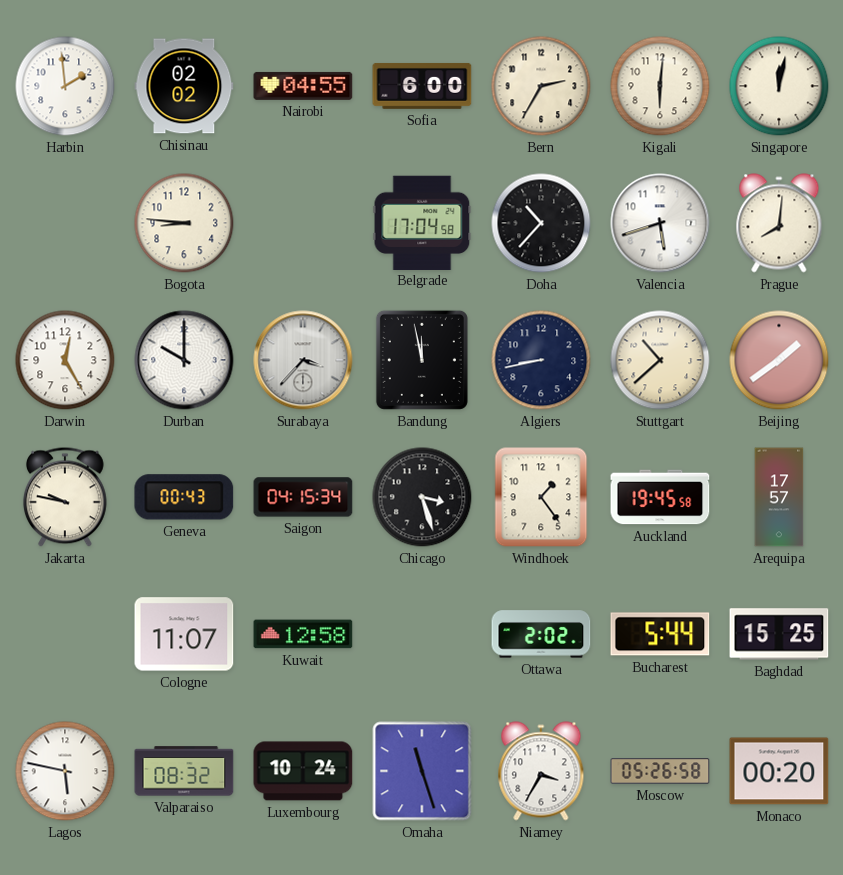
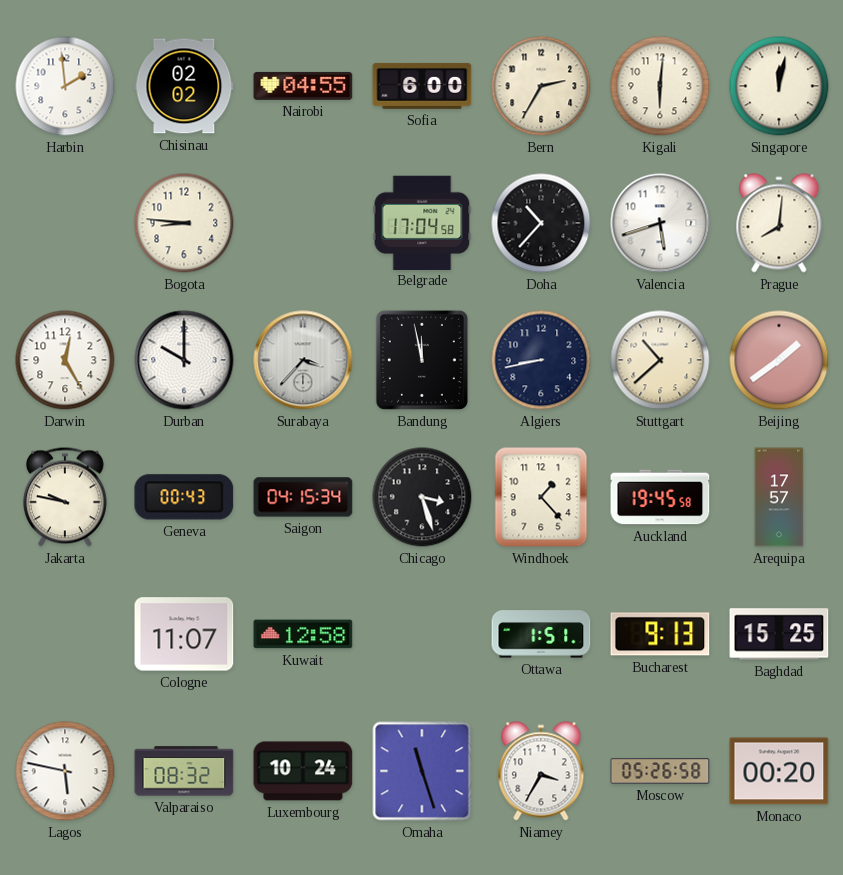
Windhoek: 1:24 -> 1:23
Ottawa: 2:02 -> 1:51
Bucharest: 5:44 -> 9:13
